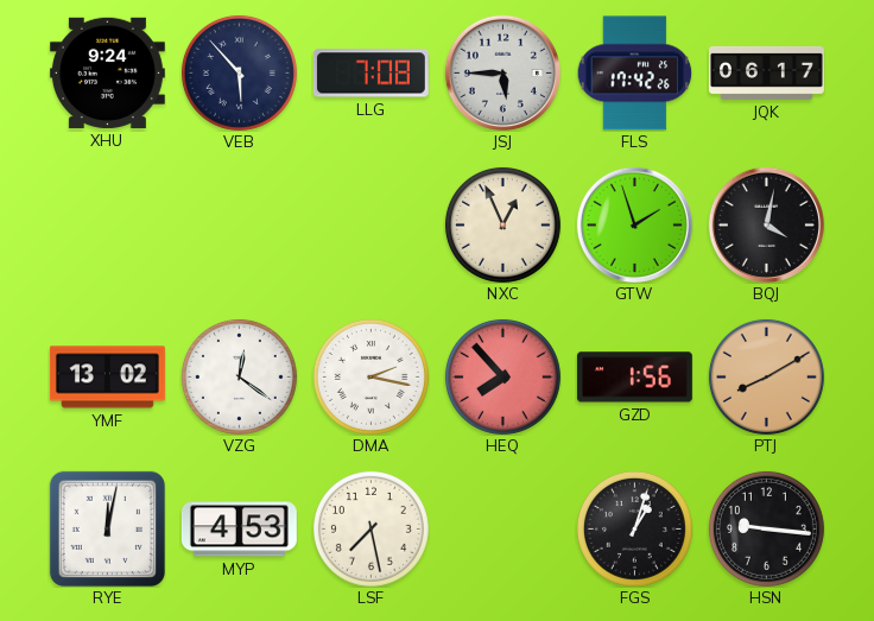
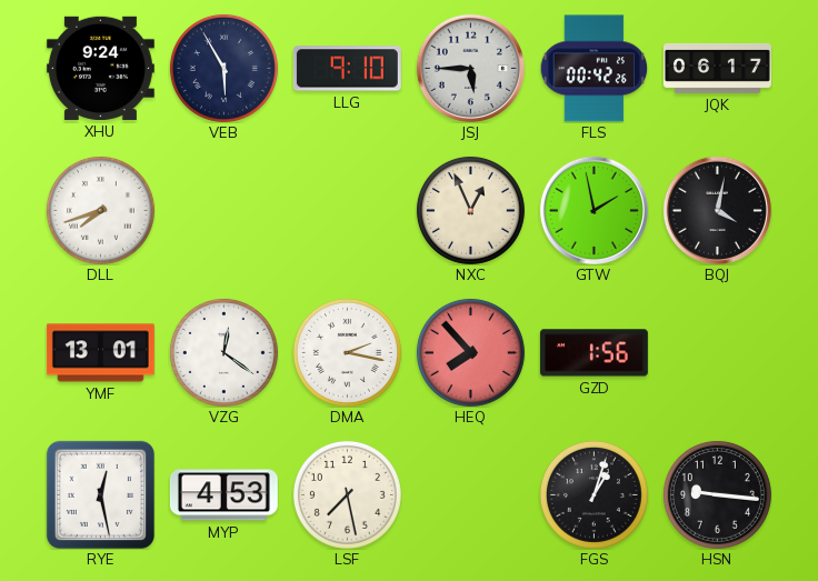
VEB: 5:53 -> 5:55
LLG: 7:08 -> 9:10
FLS: 17:42 -> 00:42
DLL: none -> 7:42
GTW: 1:57 -> 1:58
YMF: 13:02 -> 13:01
PTJ: 8:10 -> none
RYE: 12:02 -> 12:28
